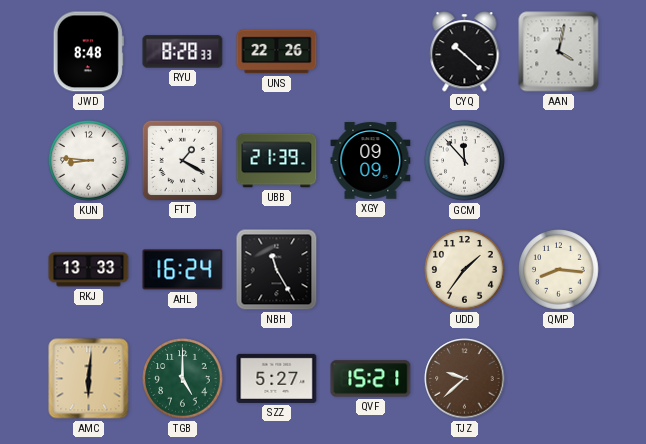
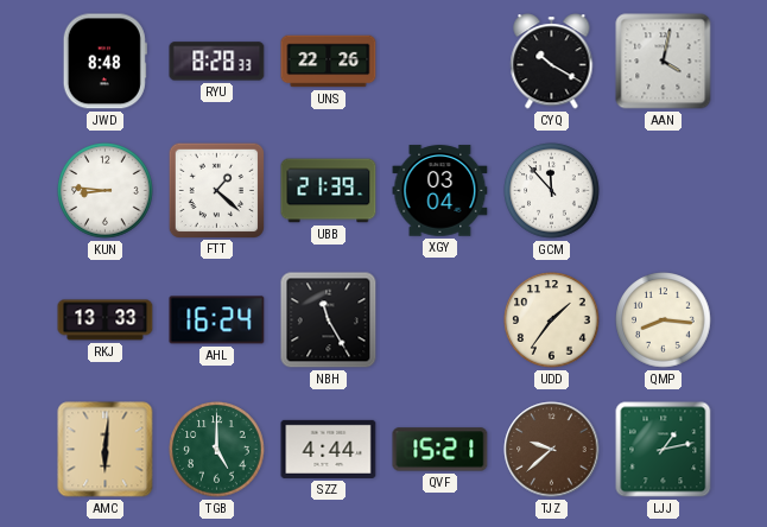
CYQ: 10:22 -> 10:20
FTT: 1:20 -> 1:22
XGY: 09:09 -> 03:04
SZZ: 5:27 -> 4:44
LJJ: none -> 1:13
